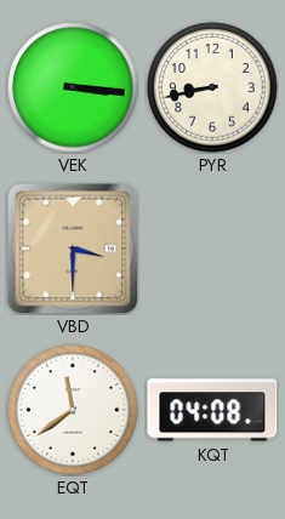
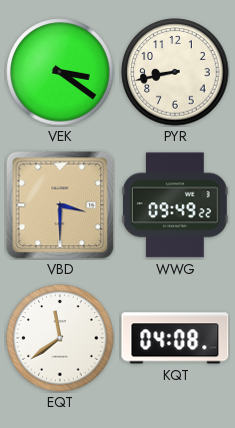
VEK: 3:16 -> 3:21
WWG: none -> 09:49
